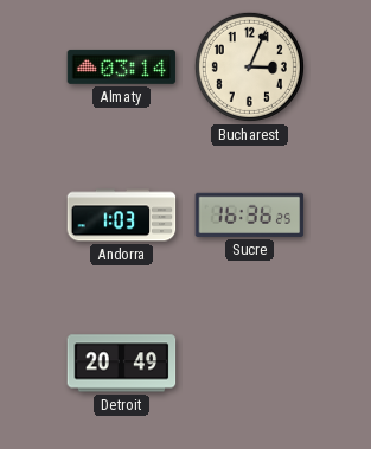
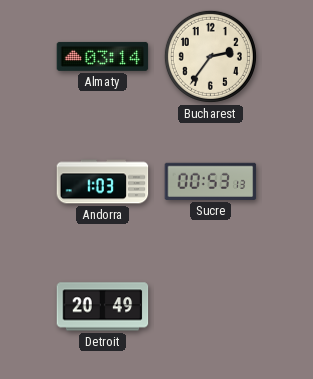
Bucharest: 3:04 -> 2:36
Sucre: 16:36 -> 00:53
